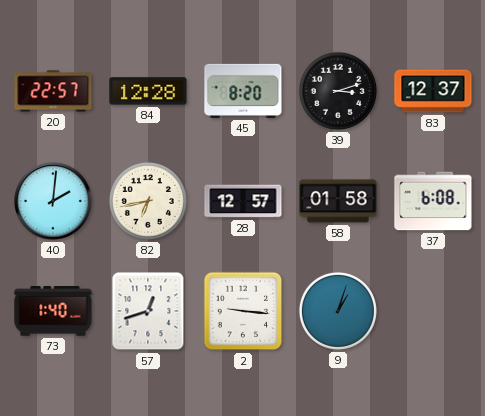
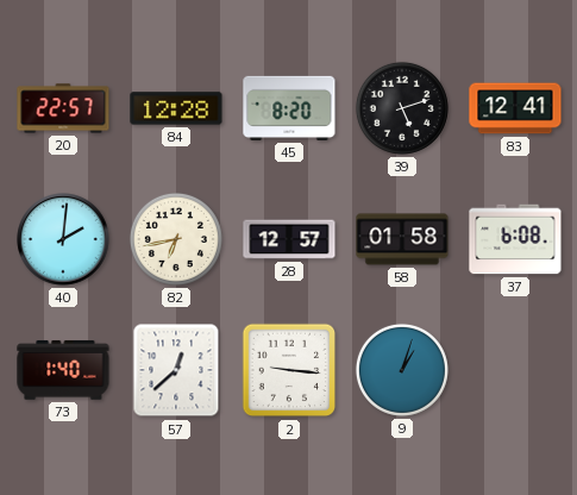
39: 3:12 -> 5:12
83: 12:37 -> 12:41
57: 12:42 -> 12:38
